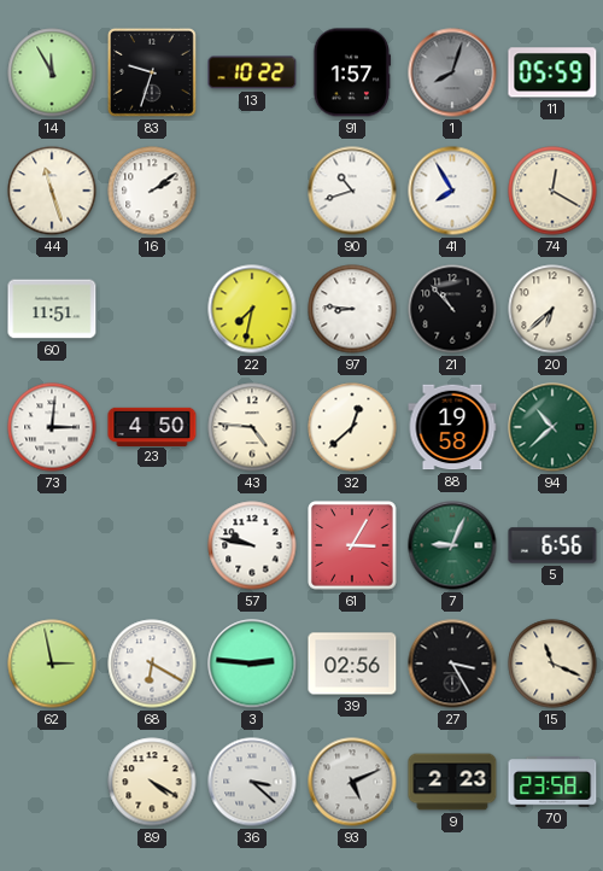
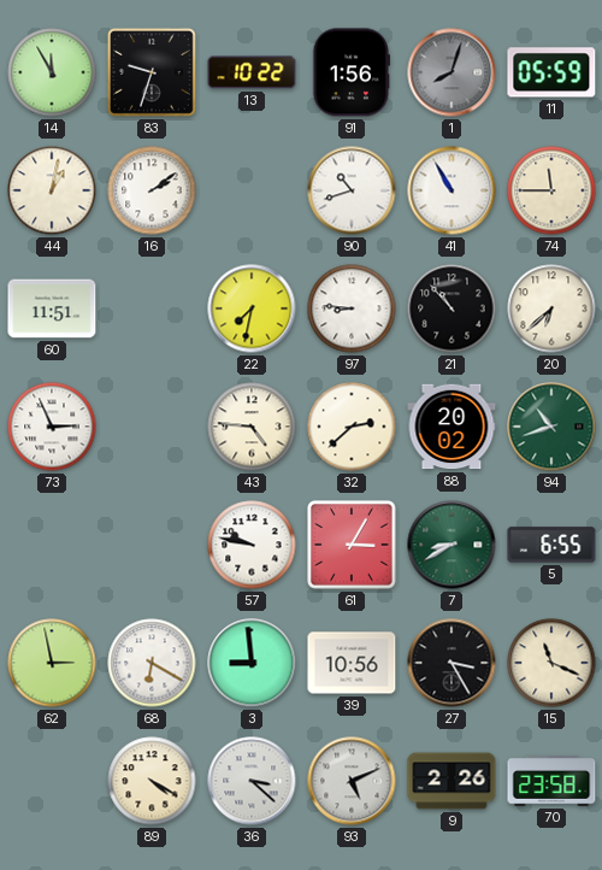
91: 1:57 -> 1:56
44: 11:27 -> 1:02
41: 7:55 -> 10:55
74: 12:20 -> 11:45
73: 3:01 -> 2:56
23: 4:50 -> none
32: 12:38 -> 2:38
88: 19:58 -> 20:02
94: 10:38 -> 10:42
7: 9:04 -> 8:40
5: 6:56 -> 6:55
3: 2:46 -> 8:59
39: 02:56 -> 10:56
9: 2:23 -> 2:26
